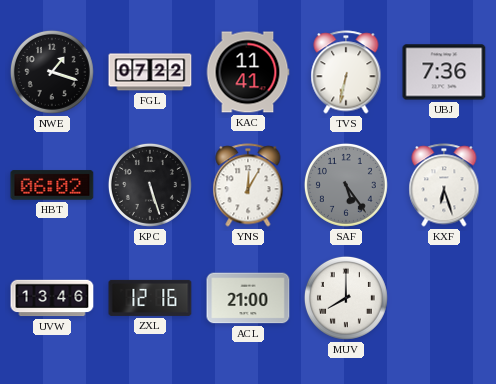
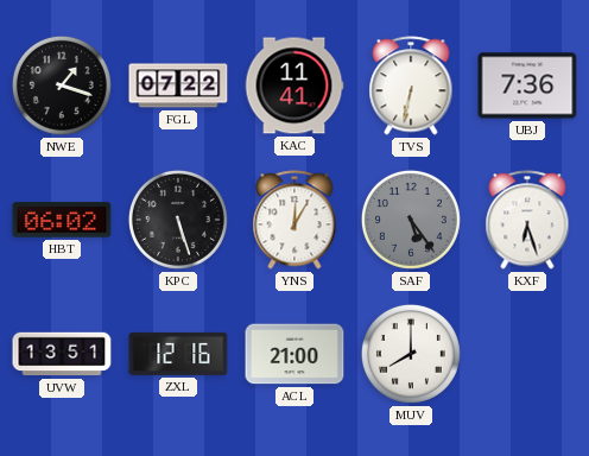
UVW: 13:46 -> 13:51
